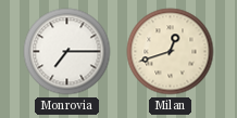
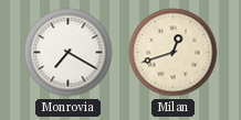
Monrovia: 7:15 -> 7:20
